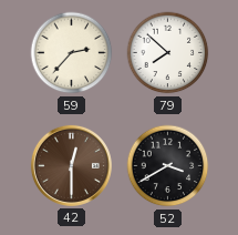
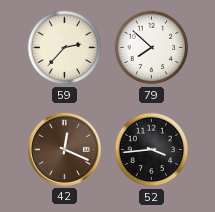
42: 12:30 -> 12:19
52: 3:40 -> 3:44
